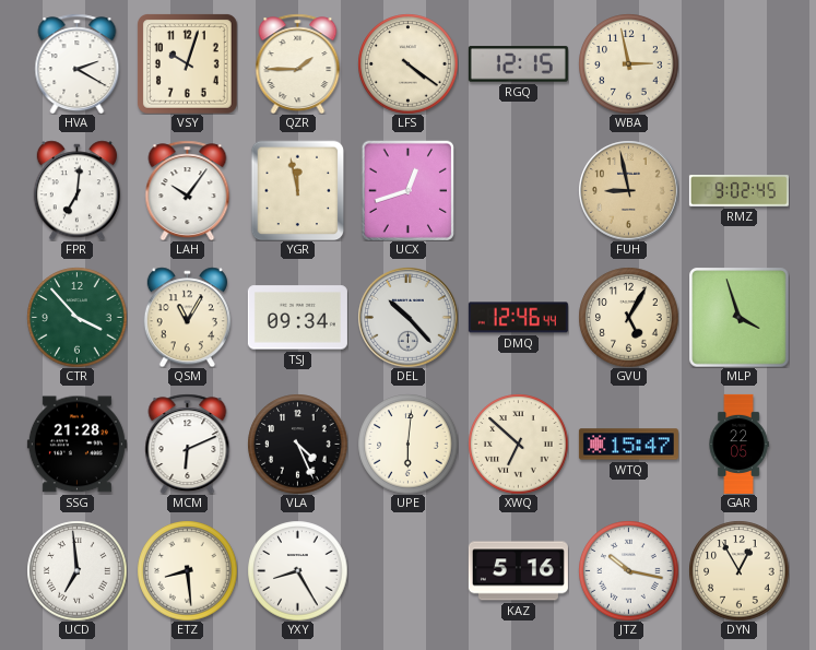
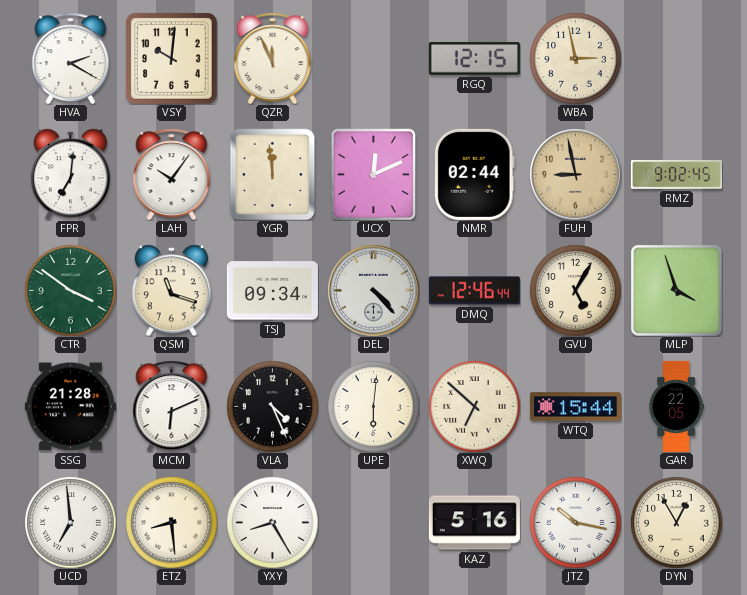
VSY: 10:03 -> 10:01
QZR: 1:45 -> 11:56
LFS: 4:21 -> none
YGR: 11:58 -> 11:59
UCX: 12:42 -> 12:11
NMR: none -> 02:44
CTR: 3:53 -> 3:51
QSM: 11:05 -> 11:18
DEL: 10:23 -> 4:23
WTQ: 15:47 -> 15:44
